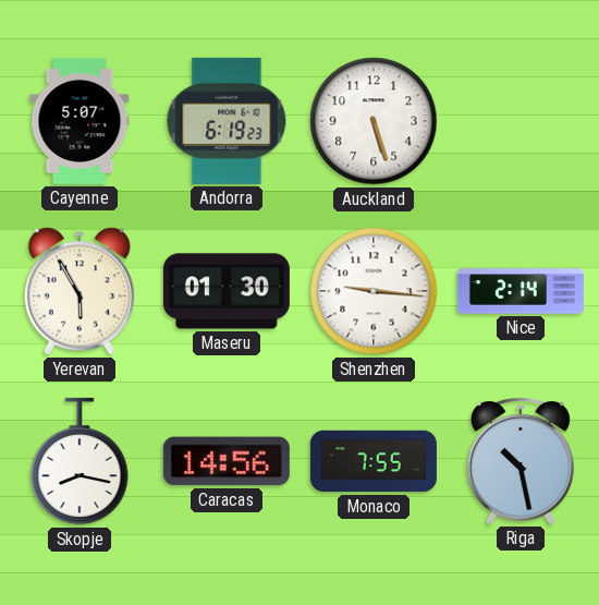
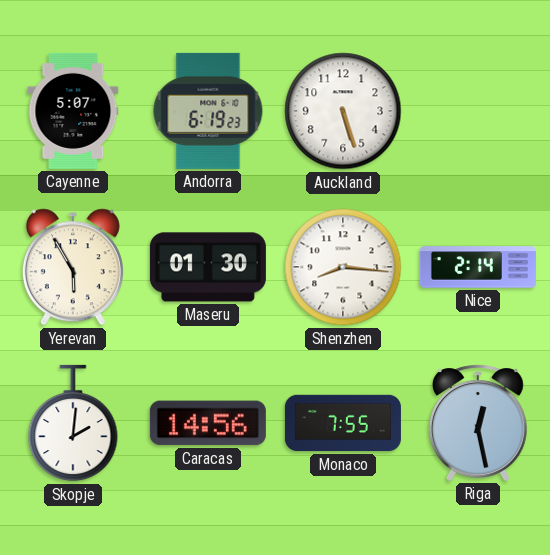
Shenzhen: 9:16 -> 8:16
Skopje: 8:17 -> 2:01
Riga: 10:28 -> 12:28
